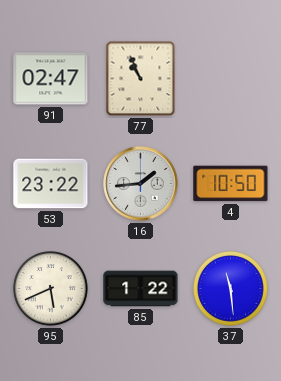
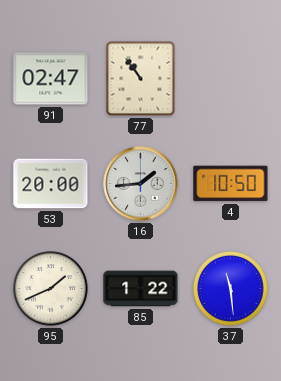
77: 10:56 -> 10:54
53: 23:22 -> 20:00
95: 5:41 -> 1:41
